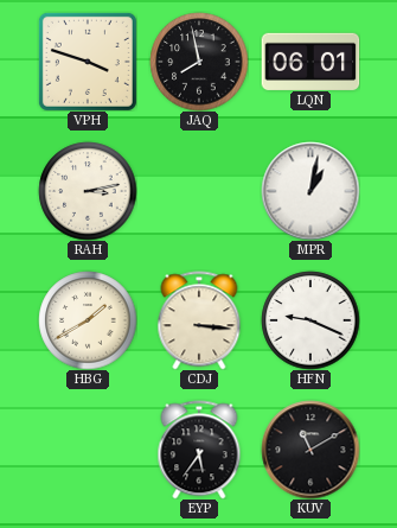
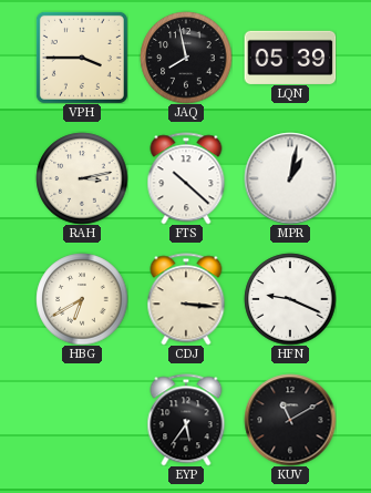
VPH: 3:48 -> 3:45
LQN: 06:01 -> 05:39
FTS: none -> 10:22
HBG: 1:40 -> 6:40
